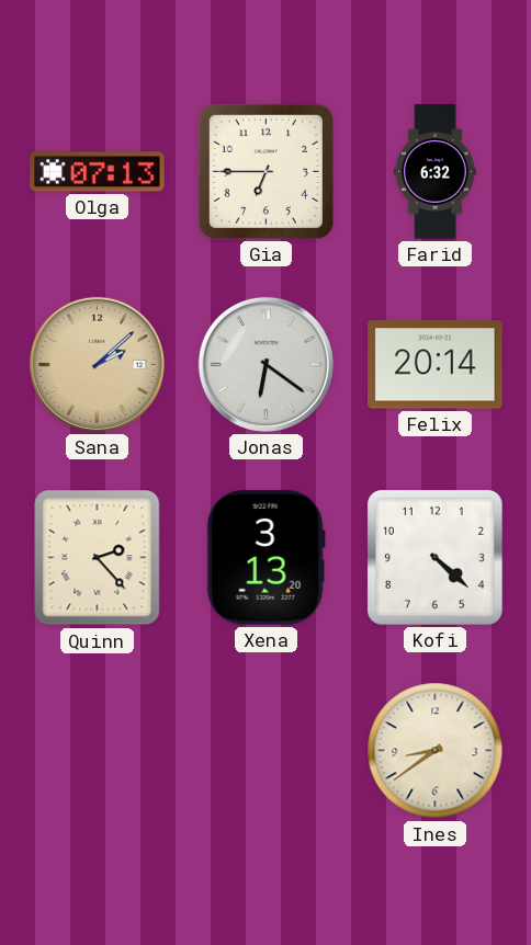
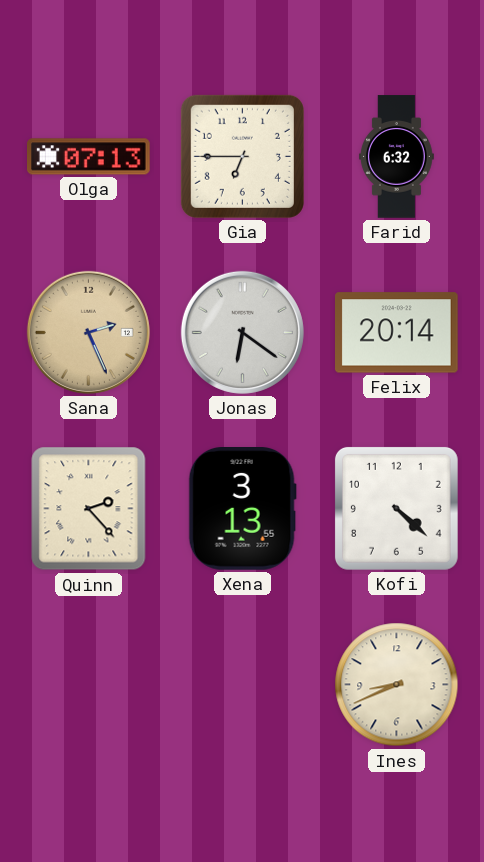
Sana: 2:08 -> 2:26
Xena: 3:13:20 -> 3:13:55
Ines: 8:39 -> 8:41
